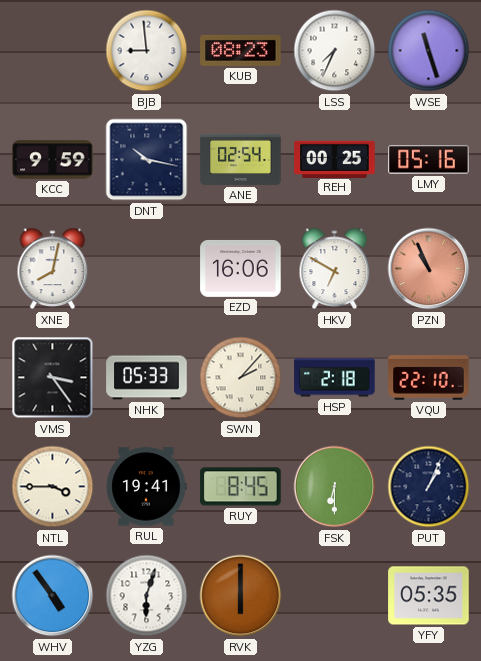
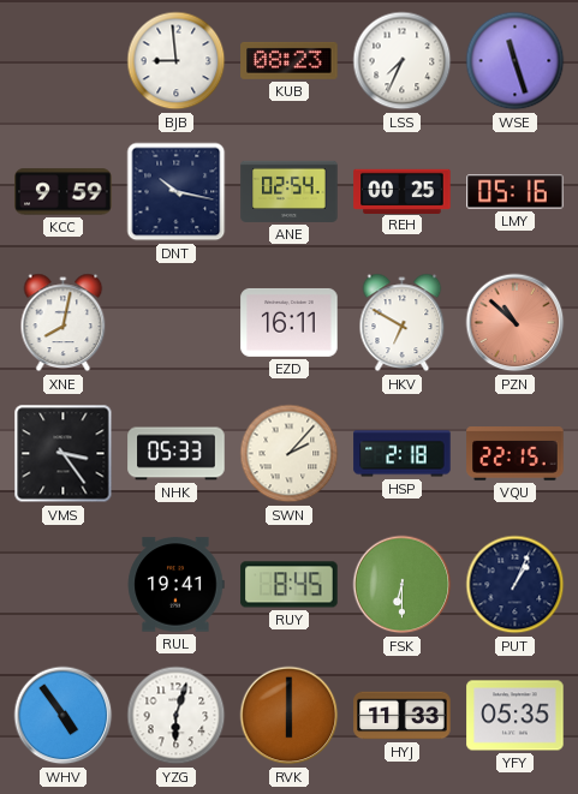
EZD: 16:06 -> 16:11
PZN: 10:56 -> 10:52
VQU: 22:10 -> 22:15
NTL: 3:45 -> none
HYJ: none -> 11:33
